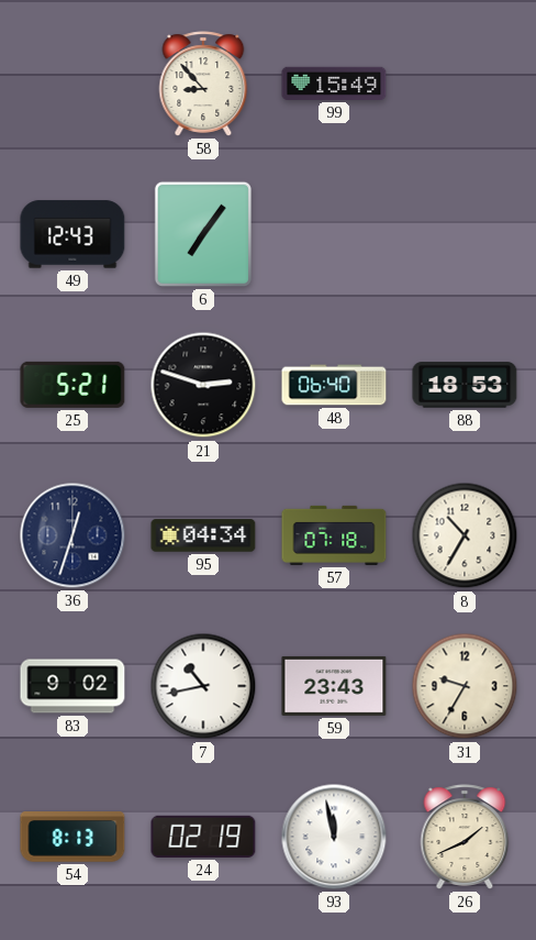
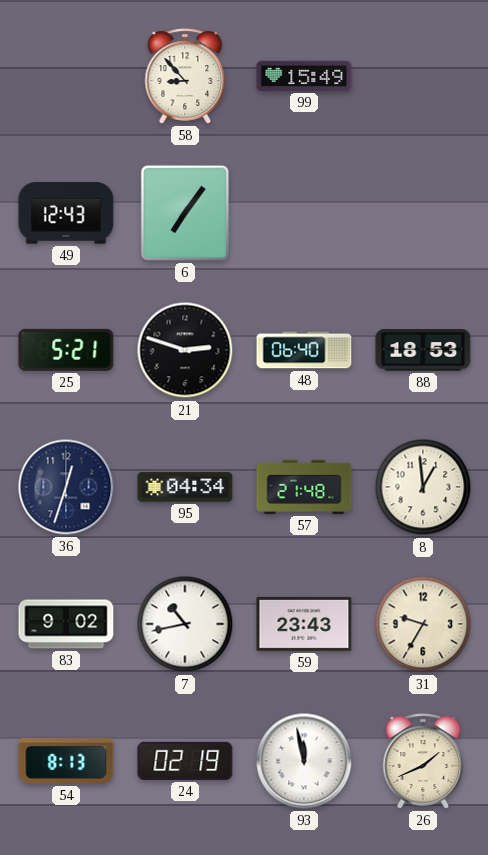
57: 07:18 -> 21:48
8: 10:35 -> 12:59
